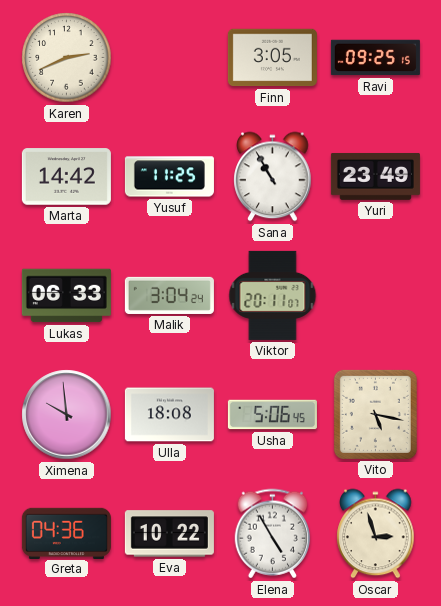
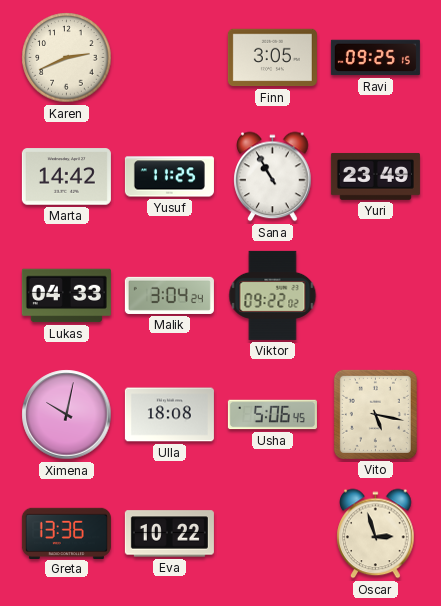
Lukas: 06:33 -> 04:33
Viktor: 20:11 -> 09:22
Ximena: 9:59 -> 10:02
Greta: 04:36 -> 13:36
Elena: 4:55 -> none
